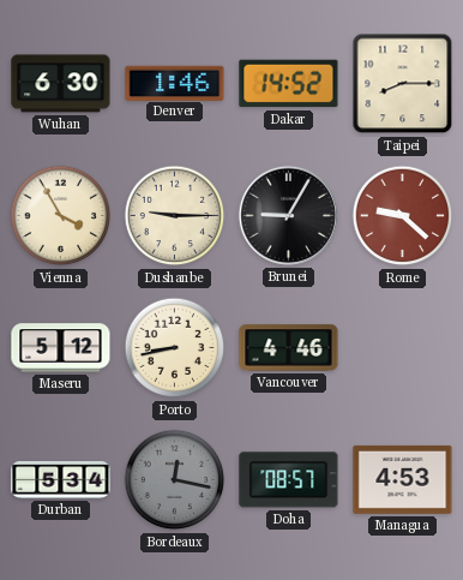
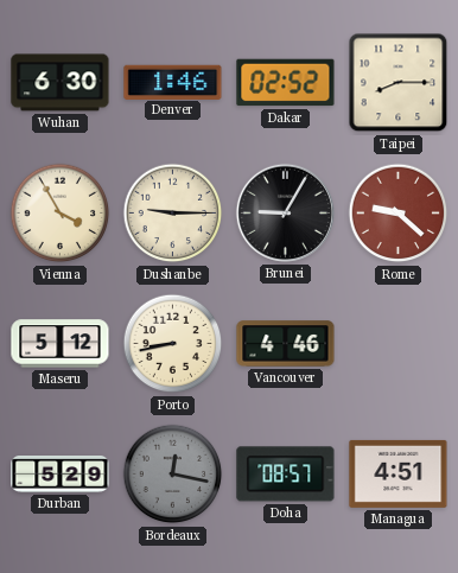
Dakar: 14:52 -> 02:52
Durban: 5:34 -> 5:29
Managua: 4:53 -> 4:51
